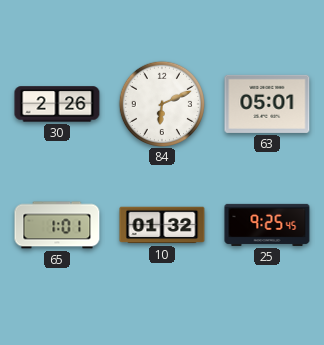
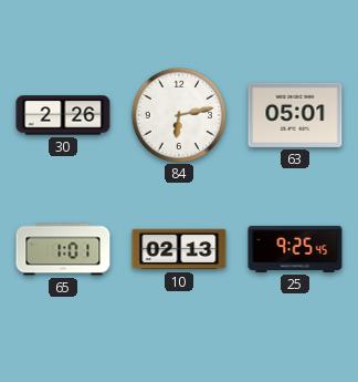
84: 6:11 -> 6:13
10: 01:32 -> 02:13
